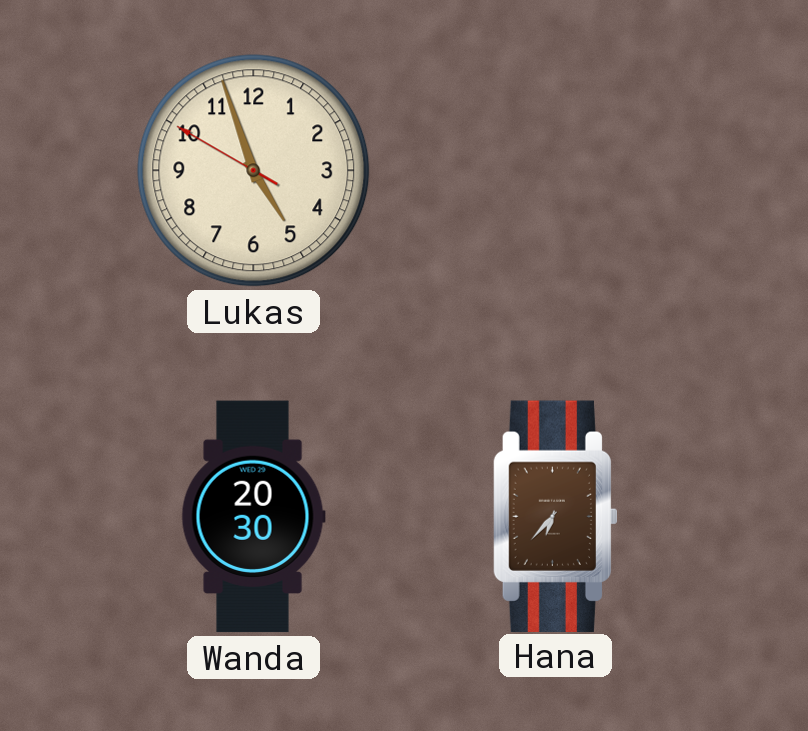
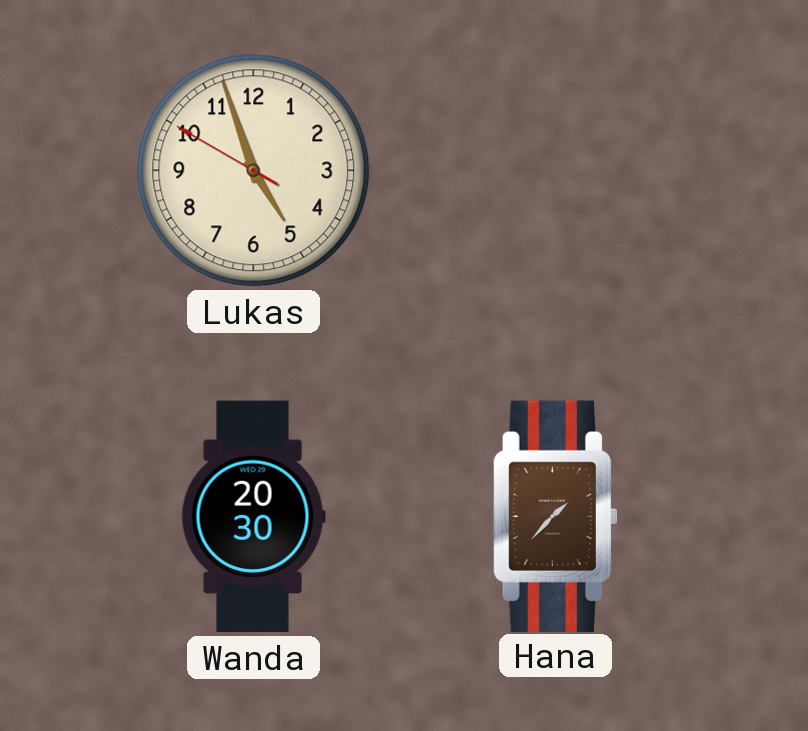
Hana: 6:37 -> 1:37
